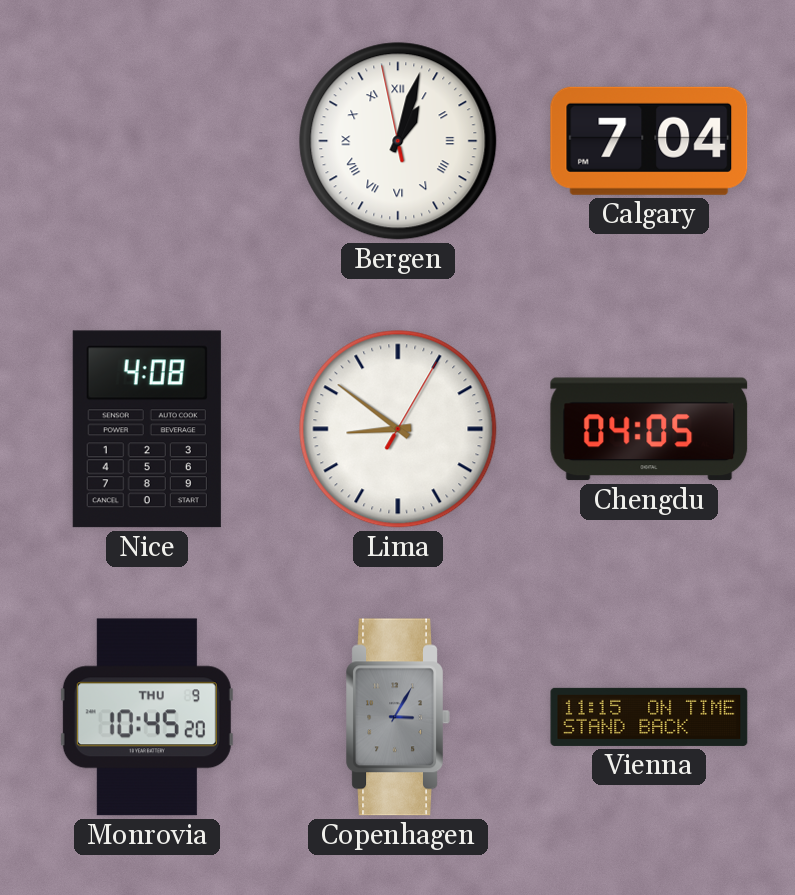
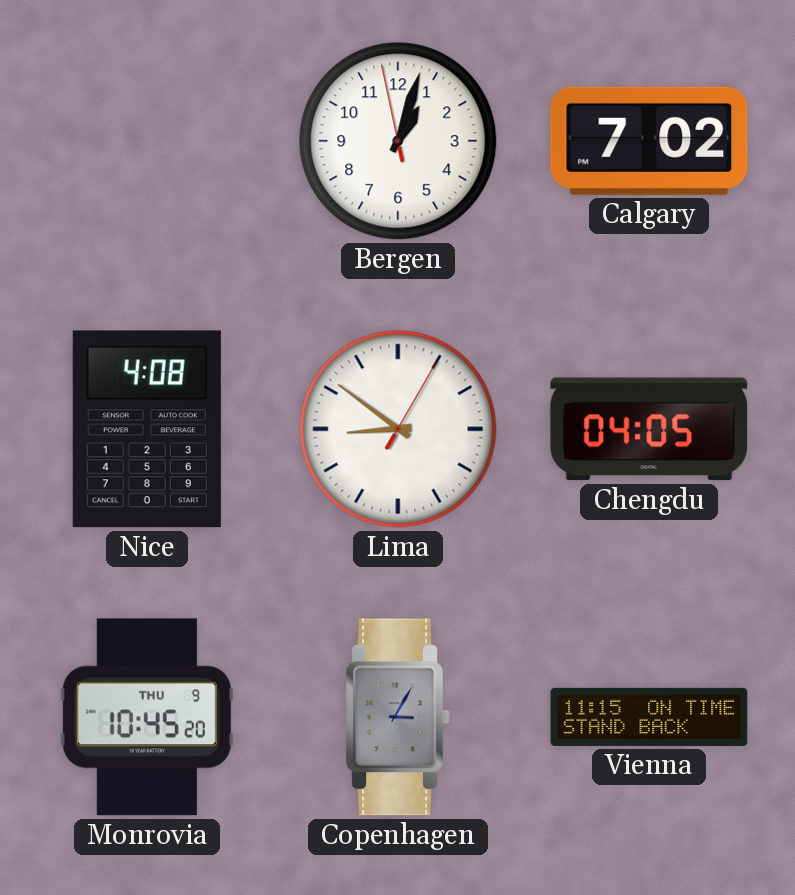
Bergen numerals: Roman -> Arabic
Calgary: 7:04 -> 7:02
